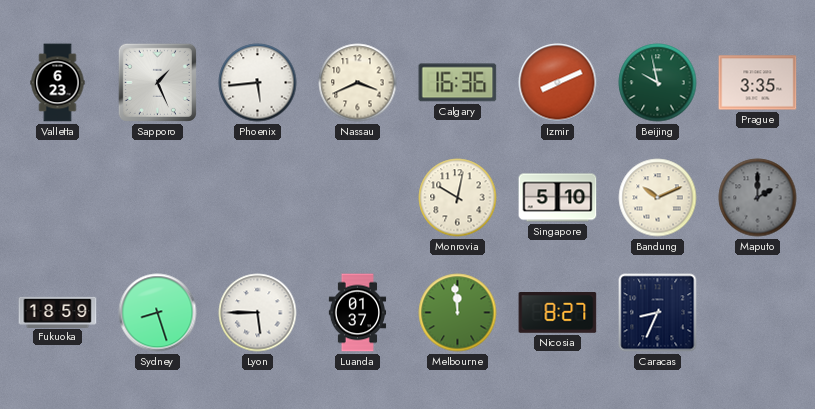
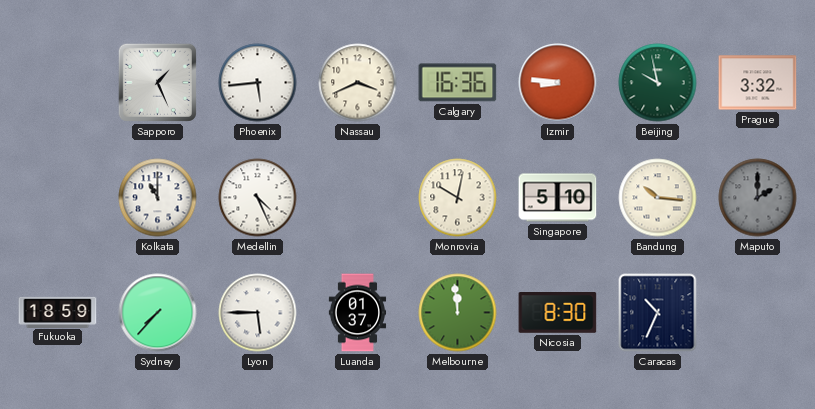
Valletta: 6:23 -> none
Izmir: 8:11 -> 8:46
Prague: 3:35 -> 3:32
Kolkata: none -> 11:00
Medellin: none -> 4:26
Bandung: 10:11 -> 10:16
Sydney: 8:27 -> 7:37
Nicosia: 8:27 -> 8:30
Caracas: 8:34 -> 10:34
